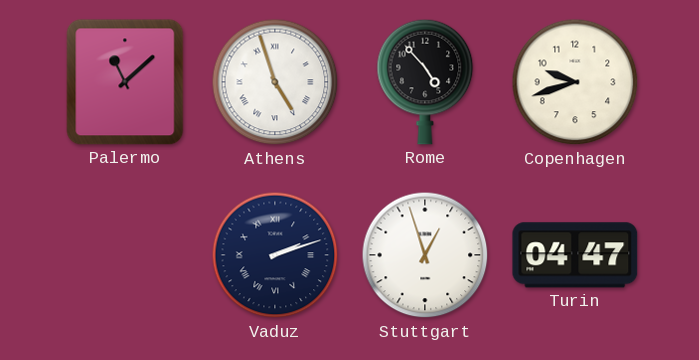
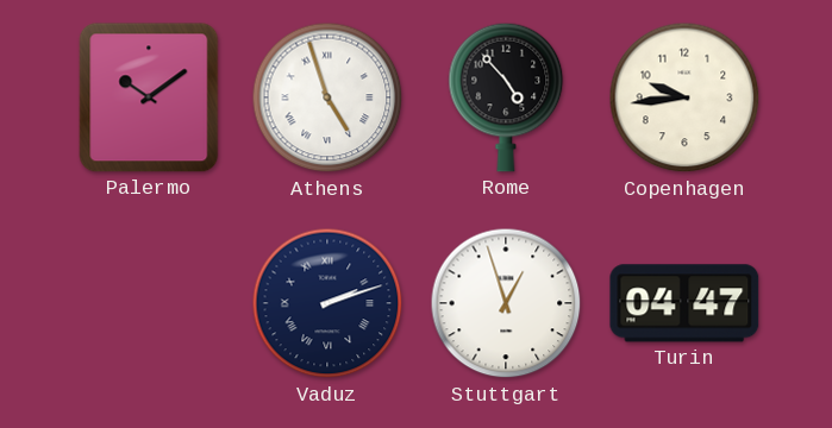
Palermo: 11:08 -> 10:09
Copenhagen: 9:42 -> 9:44
